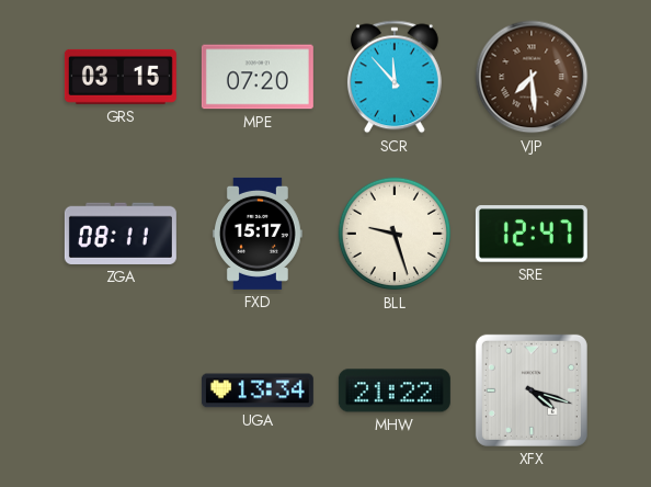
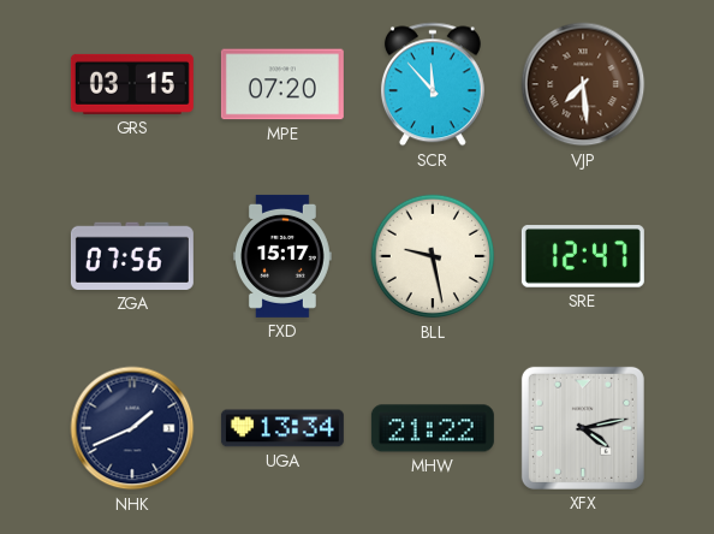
ZGA: 08:11 -> 07:56
BLL: 9:27 -> 9:28
NHK: none -> 1:41
XFX: 4:18 -> 4:13
